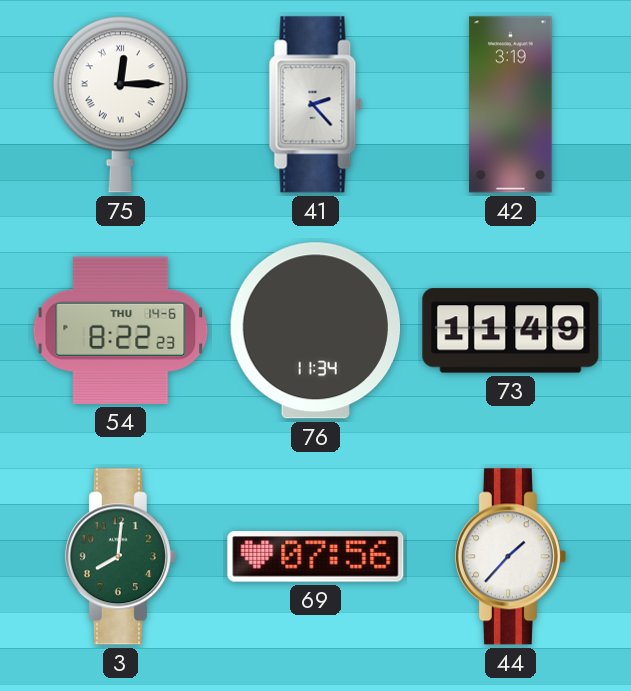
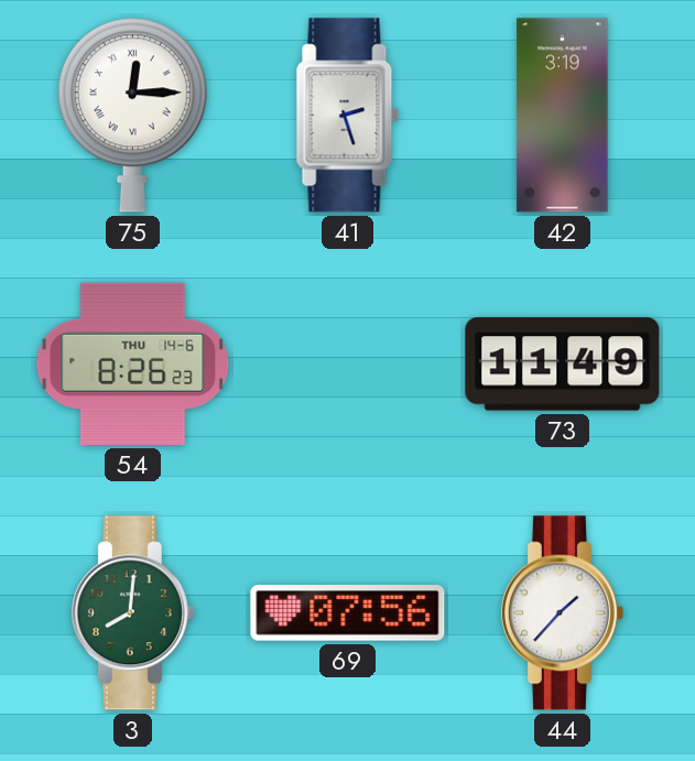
41: 2:23 -> 2:27
54: 8:22 -> 8:26
76: 11:34 -> none
